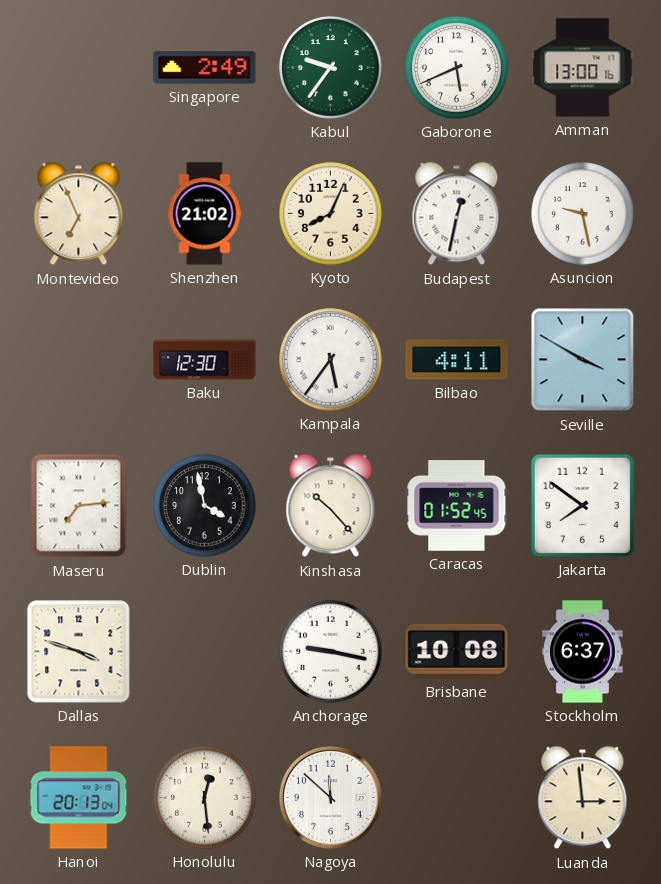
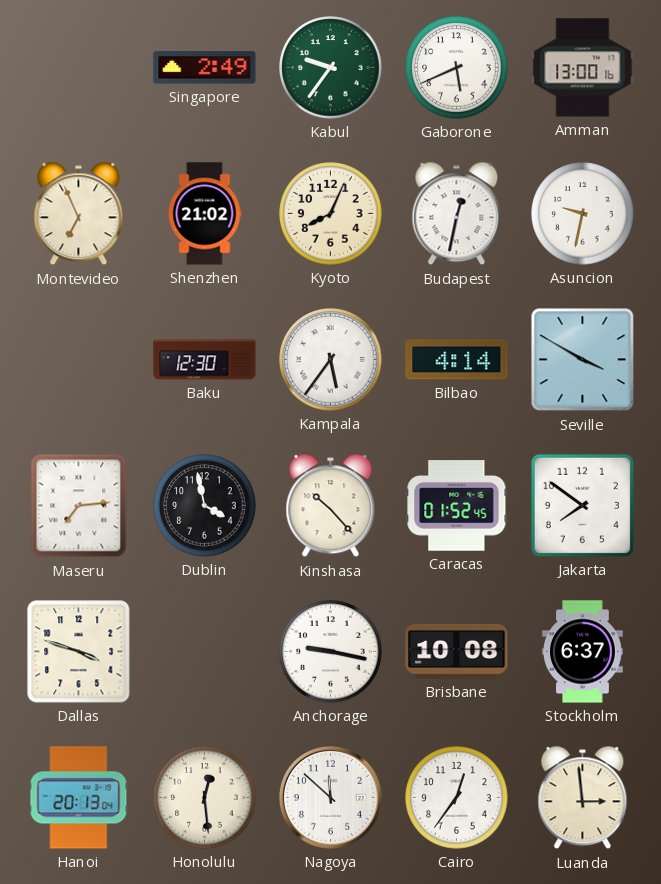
Asuncion: 9:28 -> 9:32
Bilbao: 4:11 -> 4:14
Cairo: none -> 12:36
